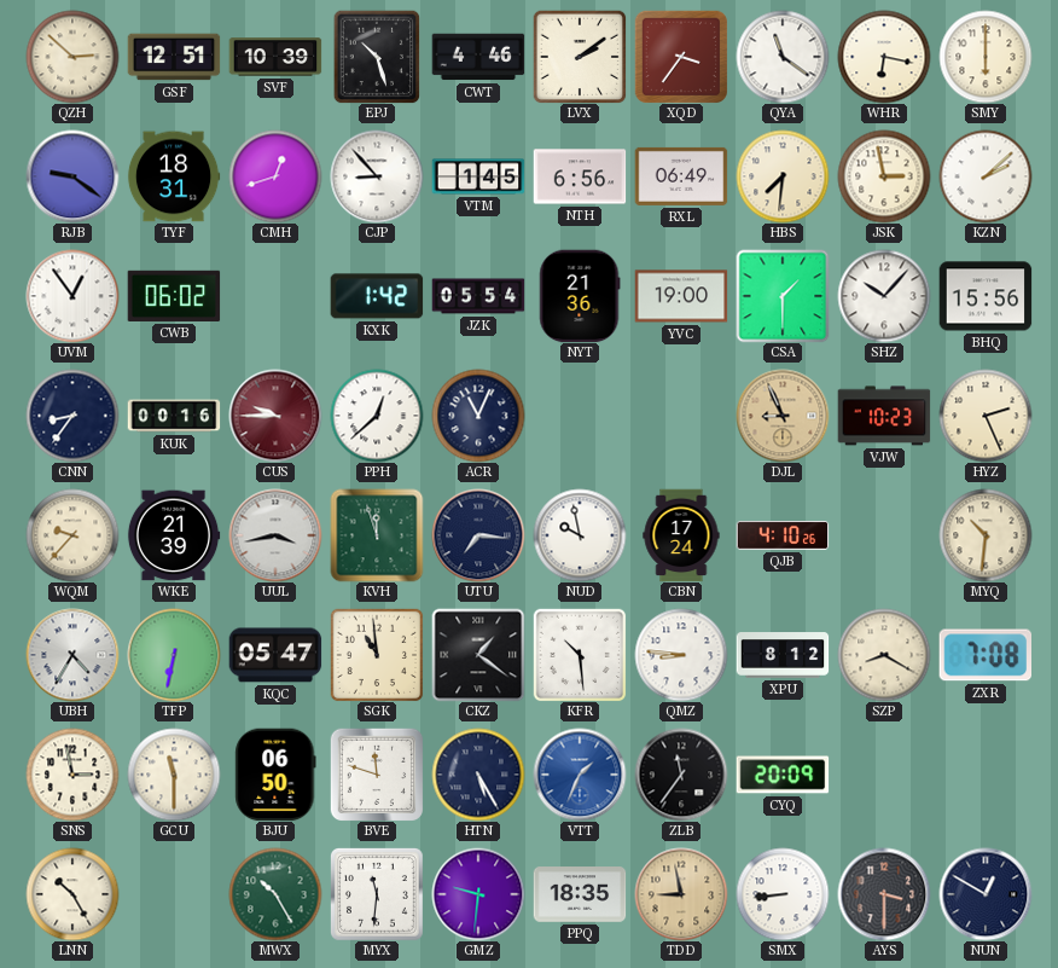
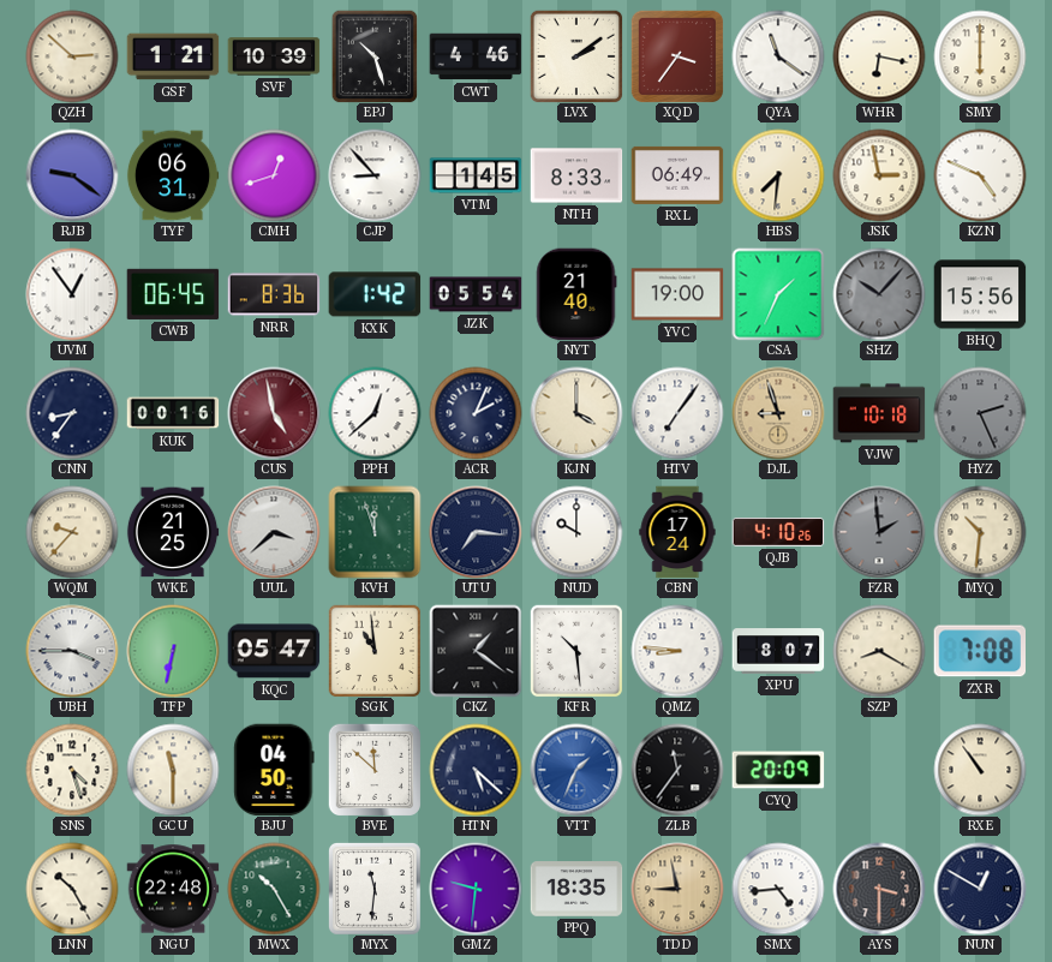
GSF: 12:51 -> 1:21
TYF: 18:31 -> 06:31
NTH: 6:56 -> 8:33
KZN: 2:08 -> 4:49
CWB: 06:02 -> 06:45
NRR: none -> 8:36
NYT: 21:36 -> 21:40
CSA: 1:30 -> 1:34
SHZ dial: white -> grey
CUS: 9:45 -> 4:58
ACR: 11:04 -> 2:04
KJN: none -> 4:00
HTV: none -> 7:06
DJL: 8:56 -> 8:57
VJW: 10:23 -> 10:18
HYZ dial: cream -> grey
WKE: 21:39 -> 21:25
UUL: 3:43 -> 3:38
NUD: 9:58 -> 10:00
FZR: none -> 1:59
UBH: 4:35 -> 3:45
XPU: 8:12 -> 8:07
SNS: 2:58 -> 4:27
BJU: 06:50 -> 04:50
BVE: 11:48 -> 11:52
HTN: 5:25 -> 5:22
RXE: none -> 10:54
NGU: none -> 22:48
SMX: 8:44 -> 4:44
